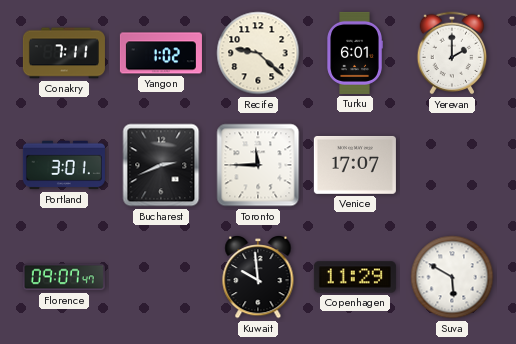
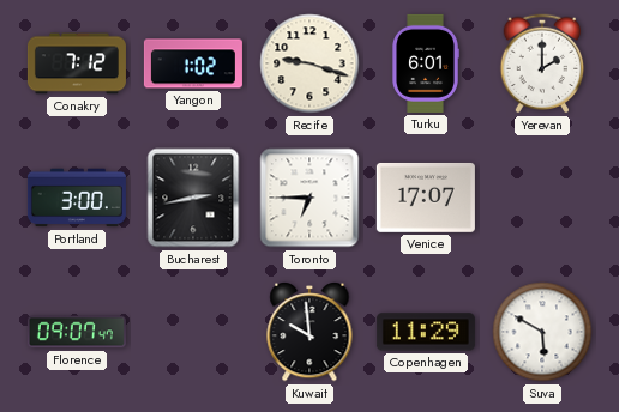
Conakry: 7:11 -> 7:12
Recife: 9:22 -> 9:18
Portland: 3:01 -> 3:00
Bucharest: 2:41 -> 2:43
Toronto: 11:45 -> 6:45
